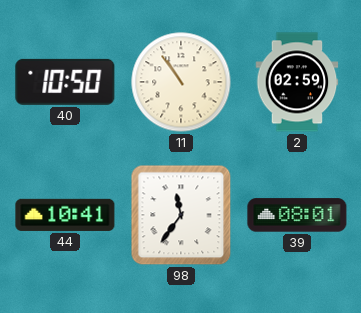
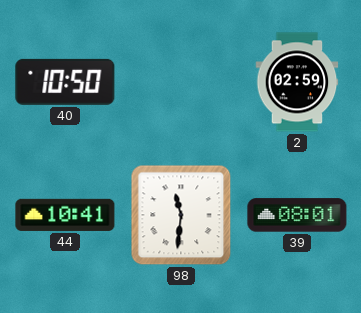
11: 10:54 -> none
98: 11:36 -> 11:31
